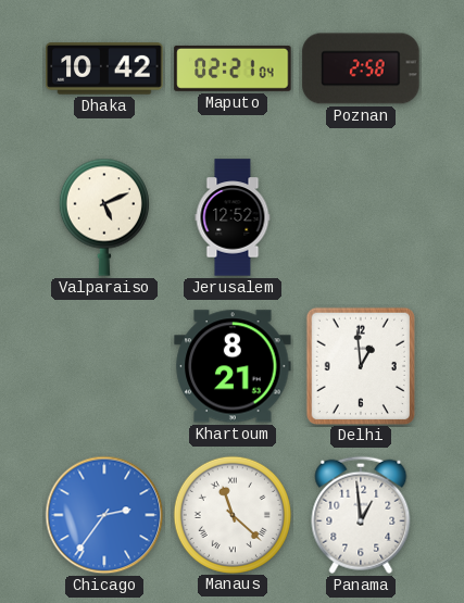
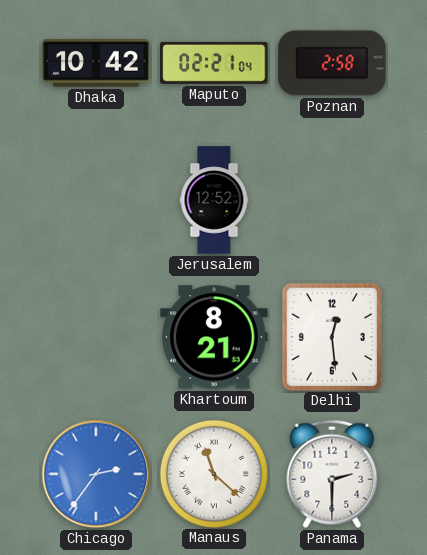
Valparaiso: 5:11 -> none
Delhi: 12:59 -> 12:29
Panama: 12:59 -> 2:30
